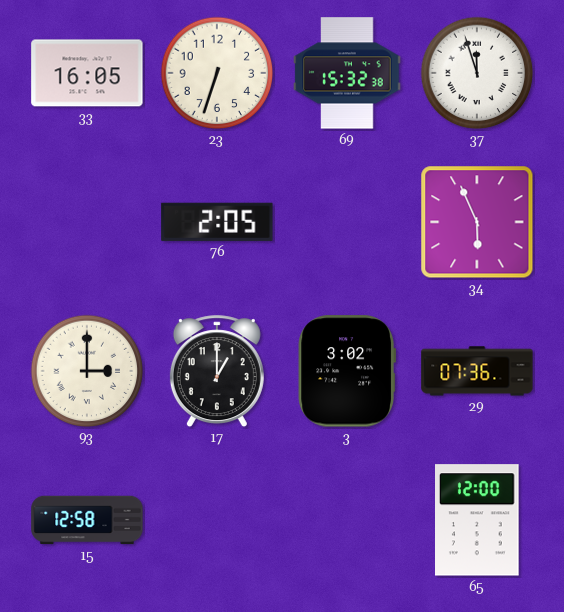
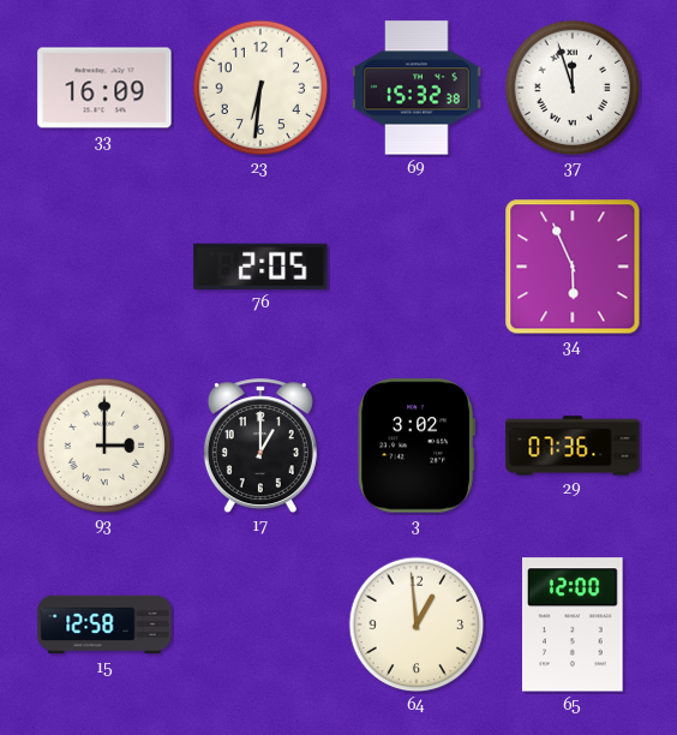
33: 16:05 -> 16:09
23: 6:33 -> 6:31
64: none -> 12:59
